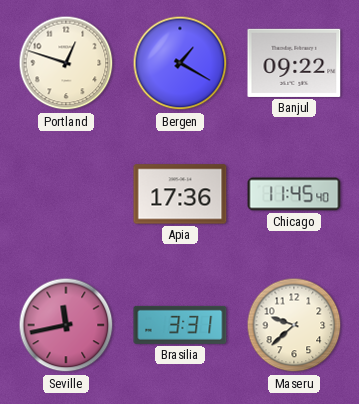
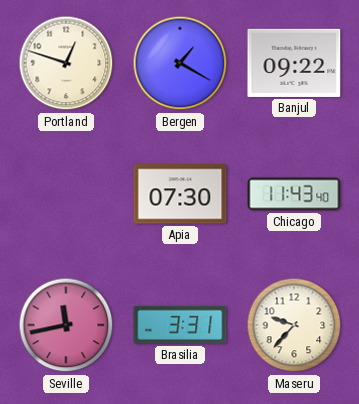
Apia: 17:36 -> 07:30
Chicago: 11:45 -> 11:43
Maseru: 9:38 -> 9:37
